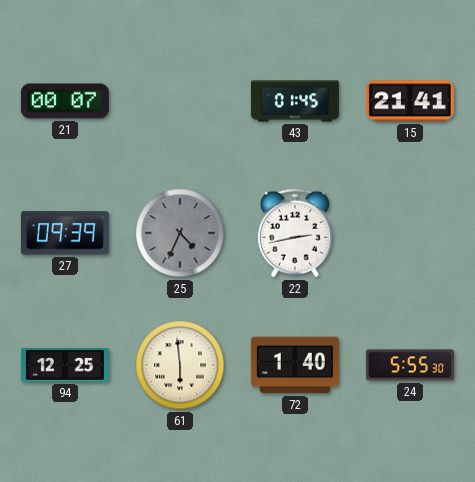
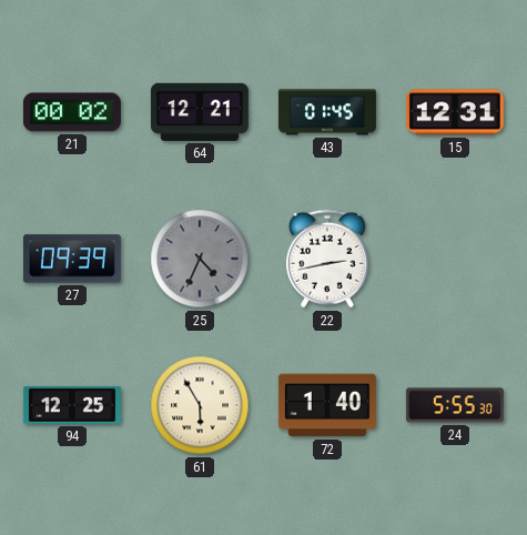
21: 00:07 -> 00:02
64: none -> 12:21
15: 21:41 -> 12:31
61: 5:59 -> 5:55
